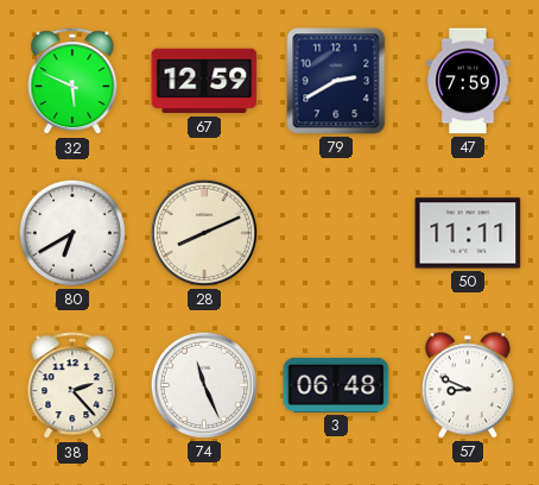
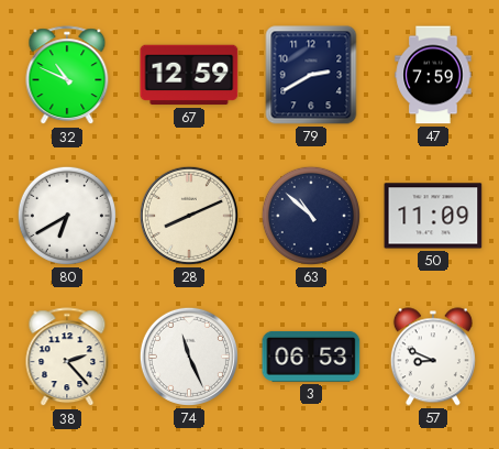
32: 5:49 -> 10:49
63: none -> 10:52
50: 11:11 -> 11:09
3: 06:48 -> 06:53
